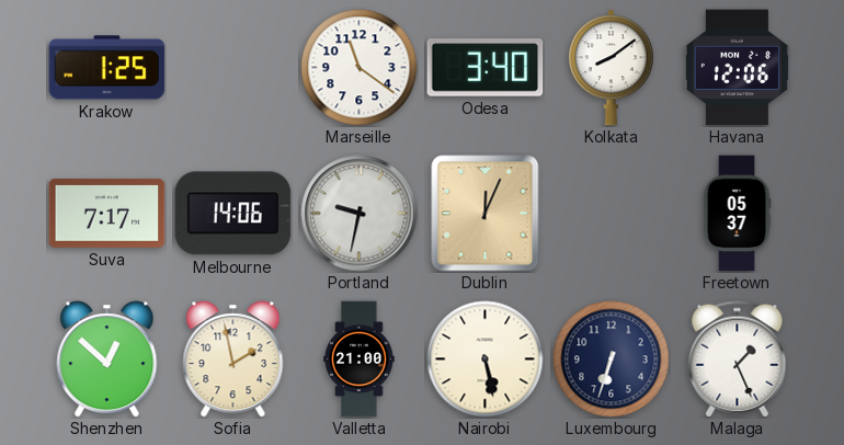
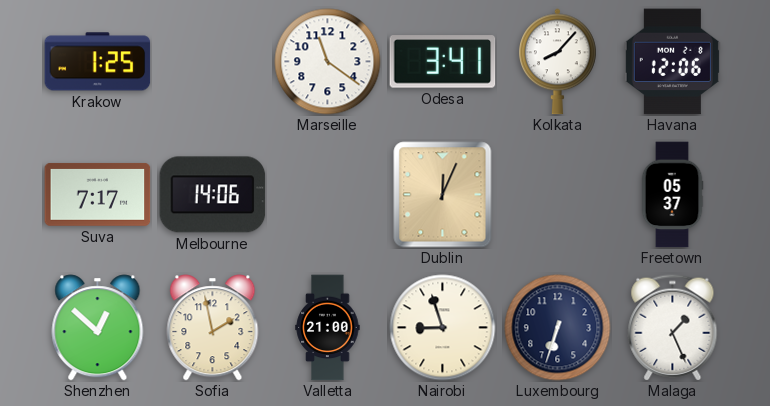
Odesa: 3:40 -> 3:41
Kolkata: 8:09 -> 8:07
Portland: 9:32 -> none
Nairobi: 5:28 -> 8:57
